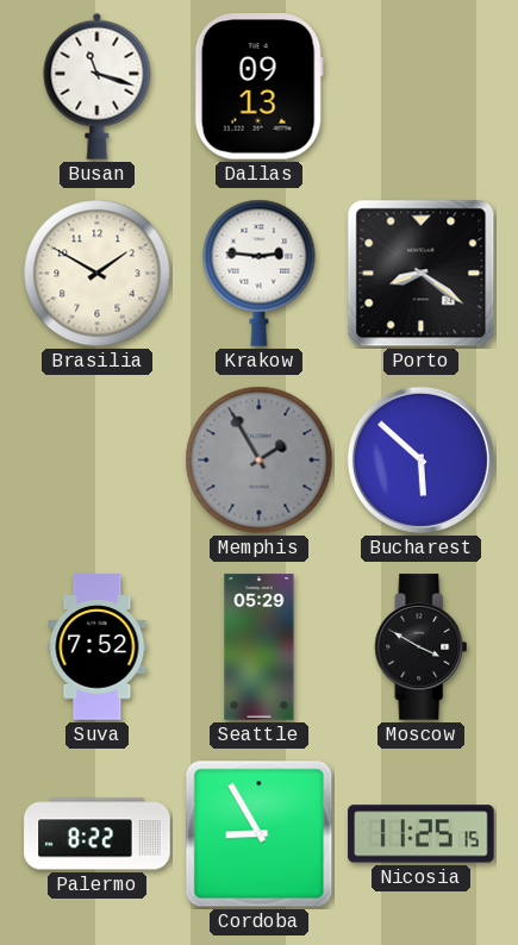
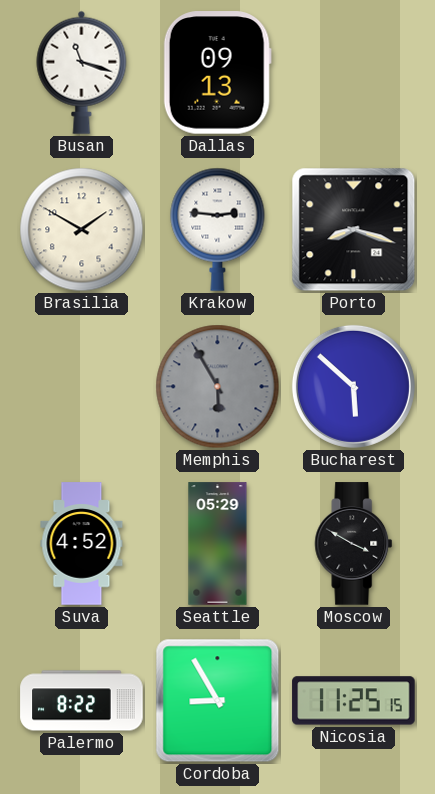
Porto: 8:21 -> 8:18
Memphis: 1:55 -> 5:55
Suva: 7:52 -> 4:52
